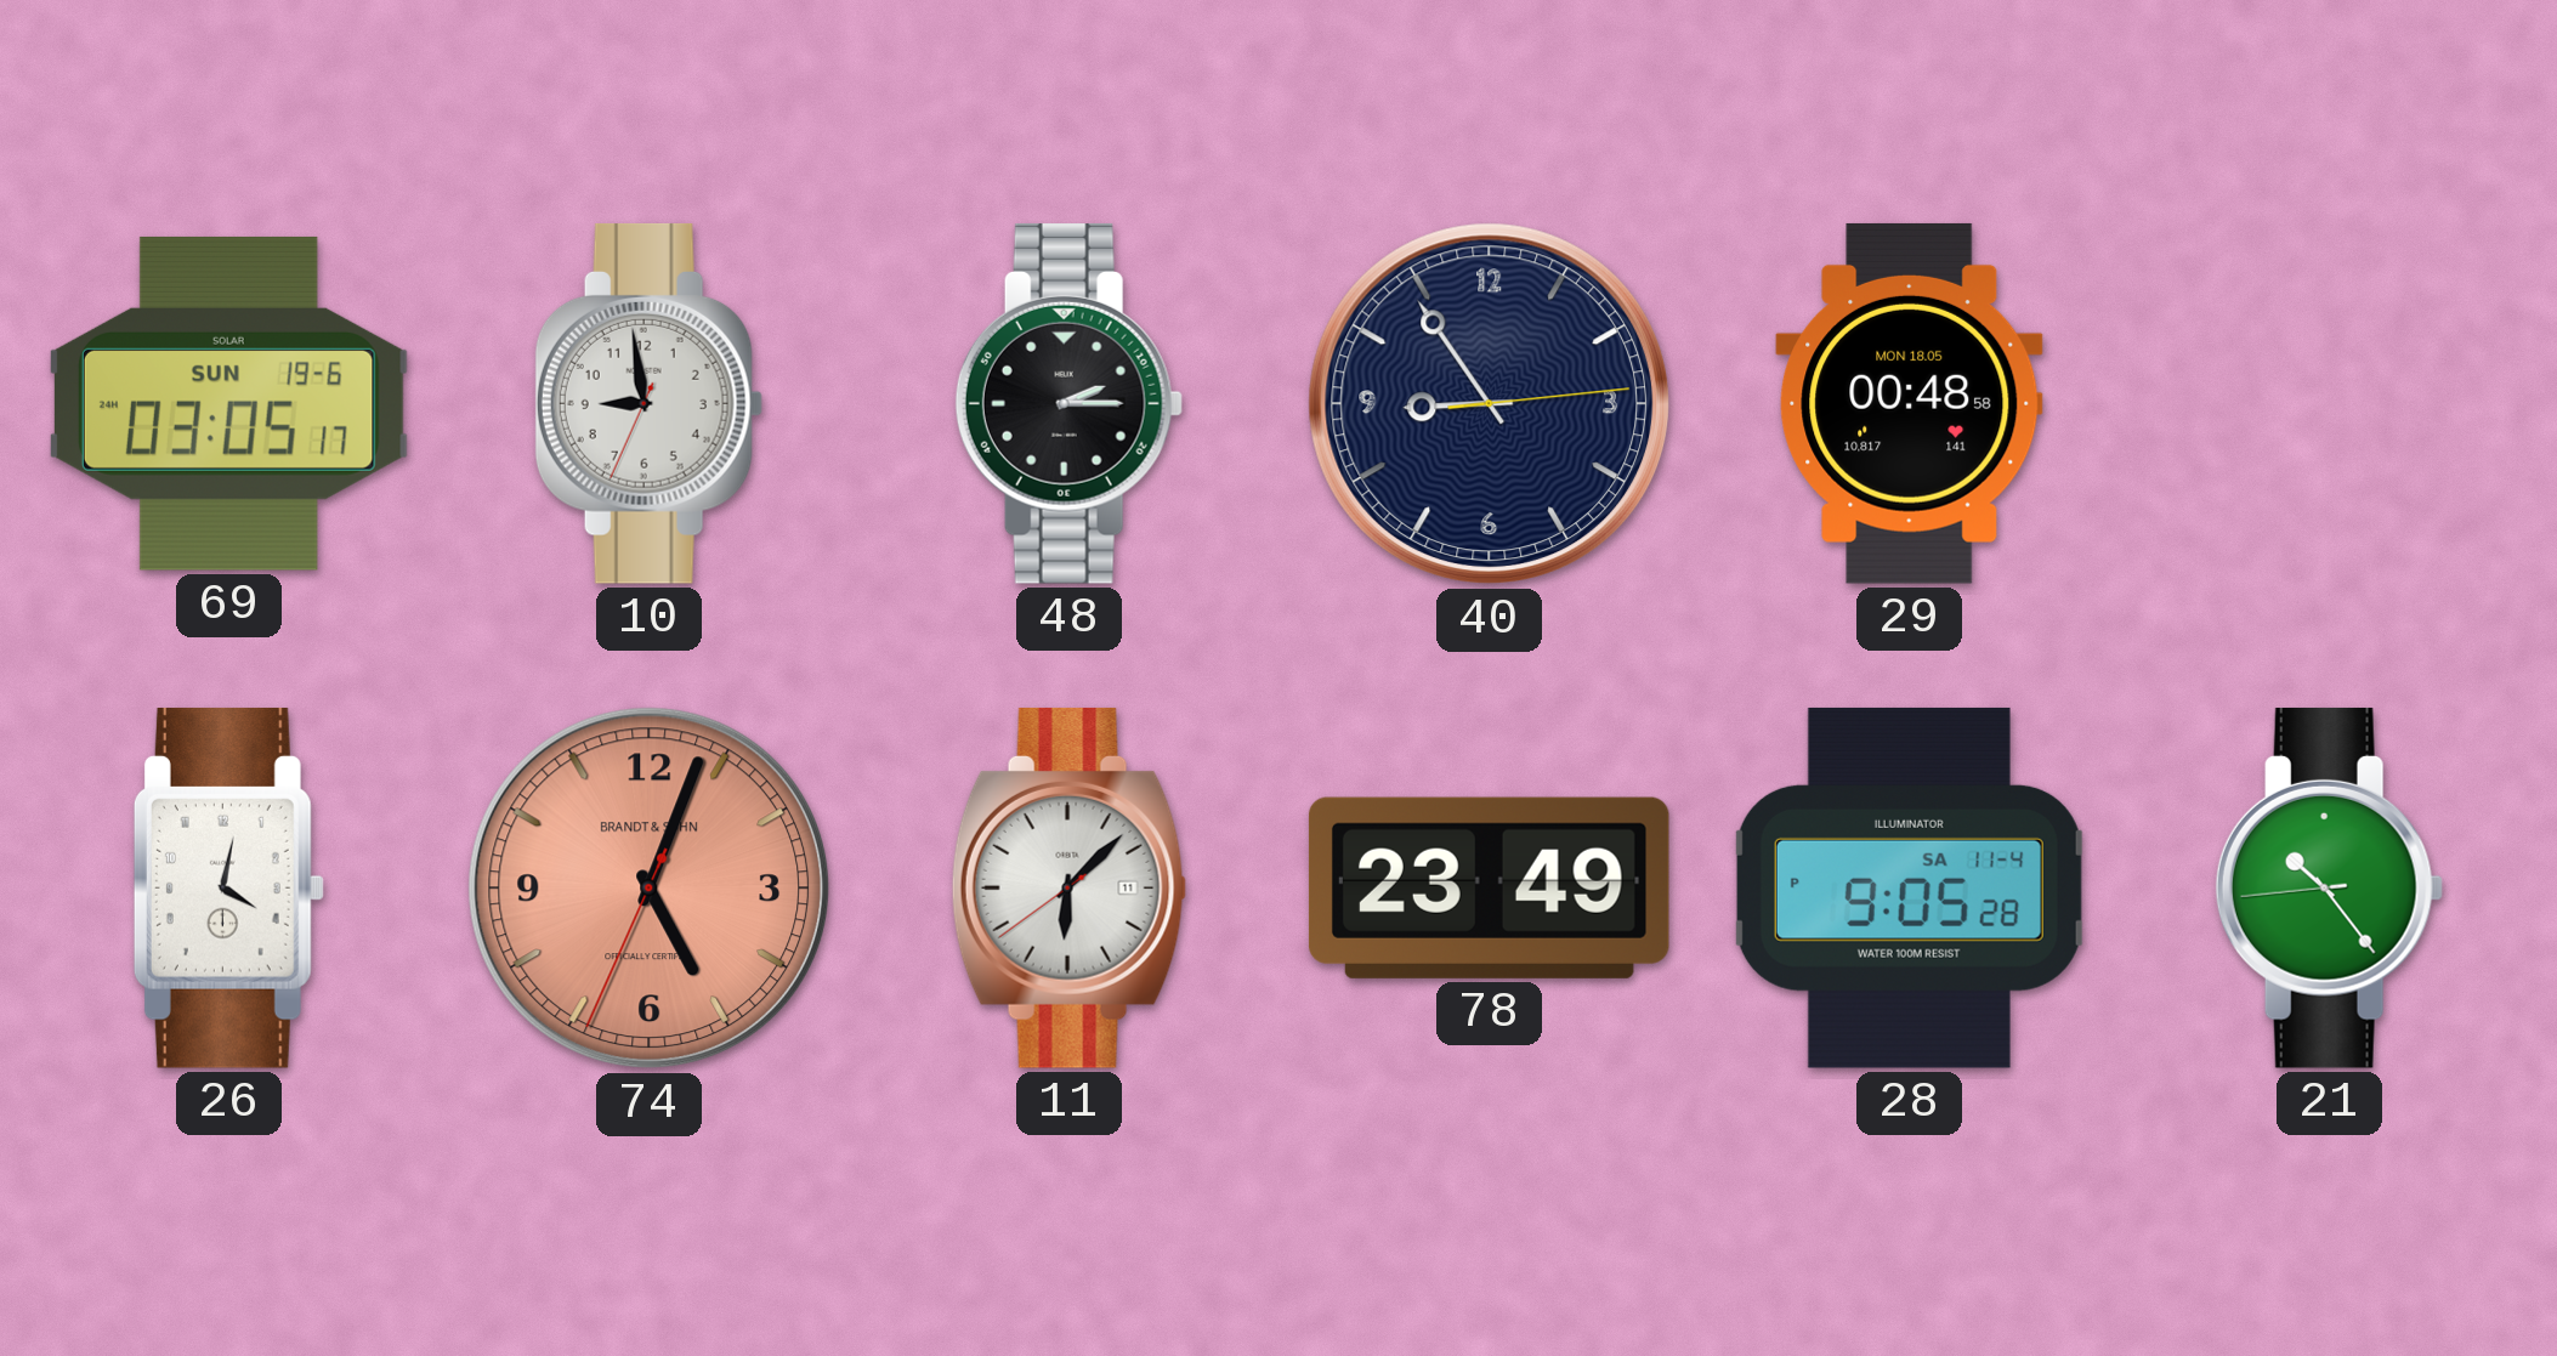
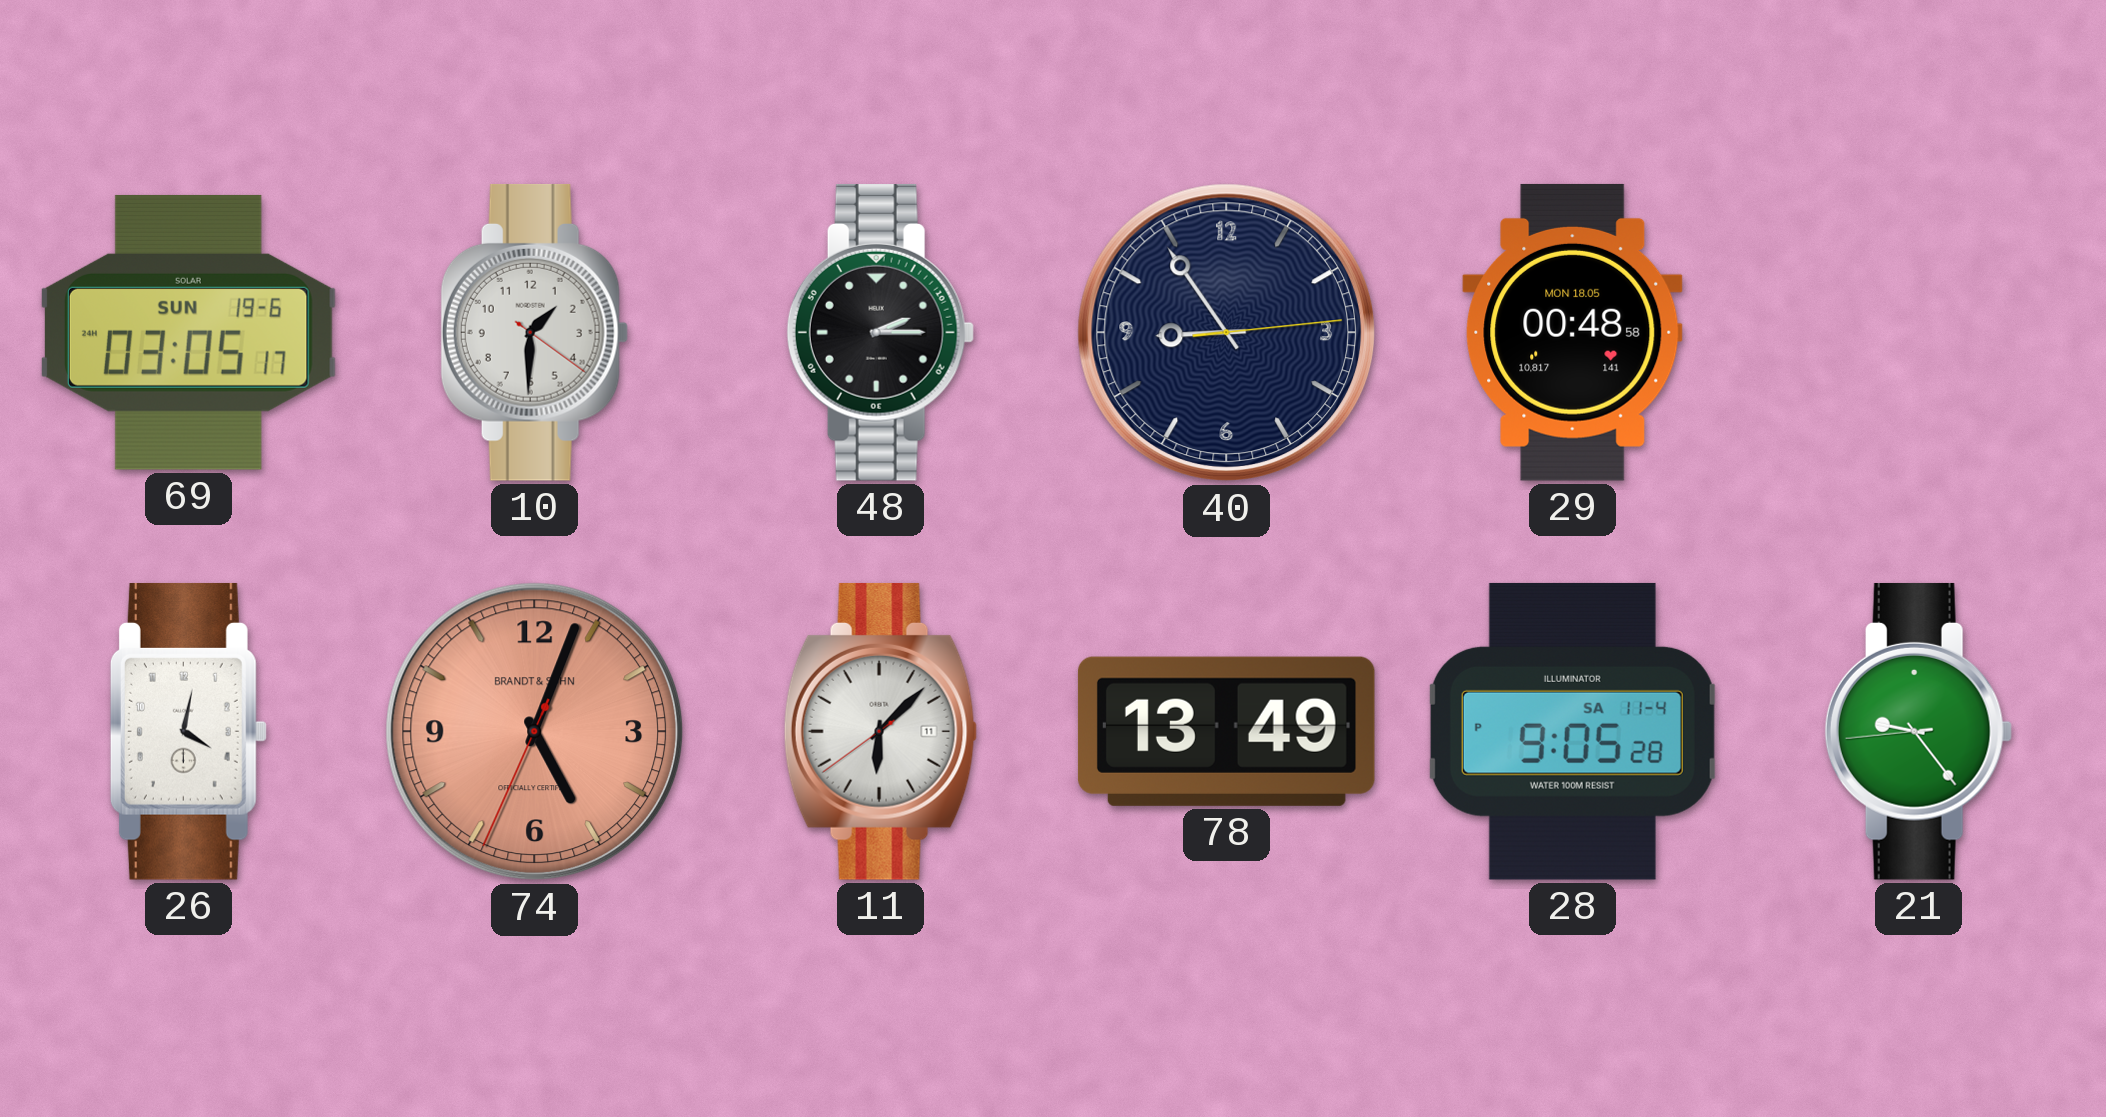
10: 8:58 -> 1:30
78: 23:49 -> 13:49
21: 10:23 -> 9:23
